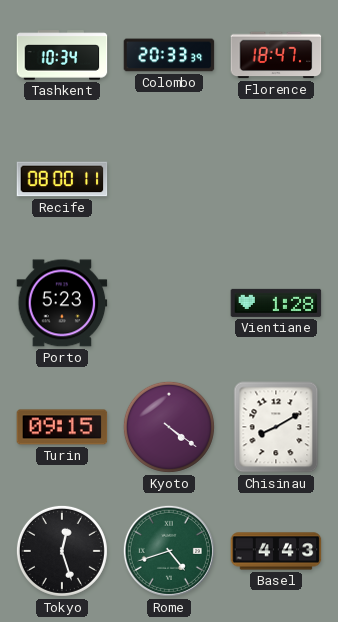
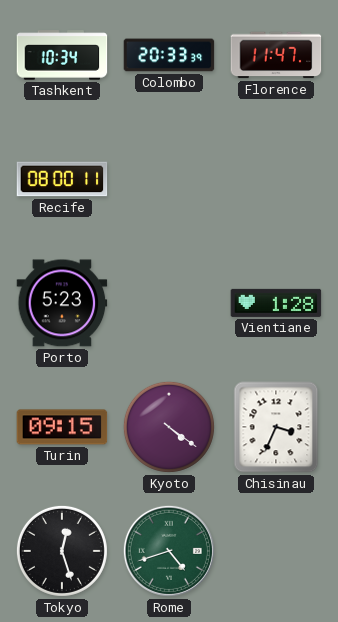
Florence: 18:47 -> 11:47
Chisinau: 8:10 -> 3:34
Basel: 4:43 -> none
